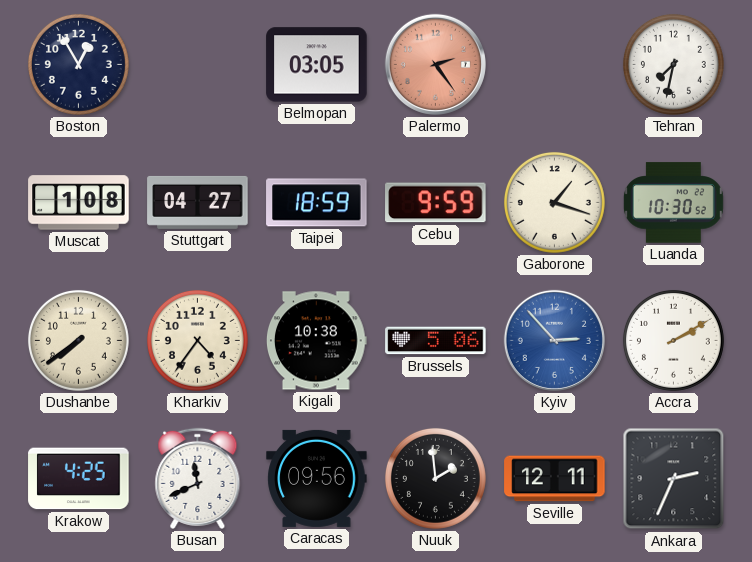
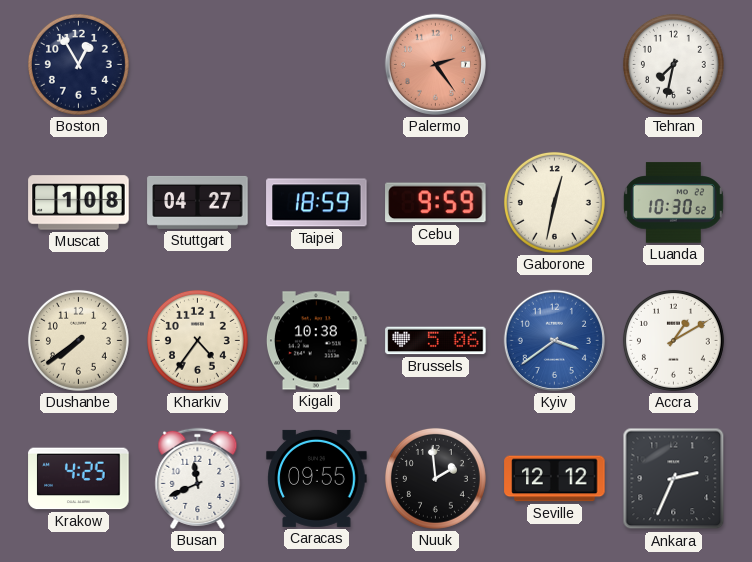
Belmopan: 03:05 -> none
Gaborone: 1:18 -> 12:32
Kyiv: 2:53 -> 3:39
Accra: 2:10 -> 1:10
Caracas: 09:56 -> 09:55
Seville: 12:11 -> 12:12
